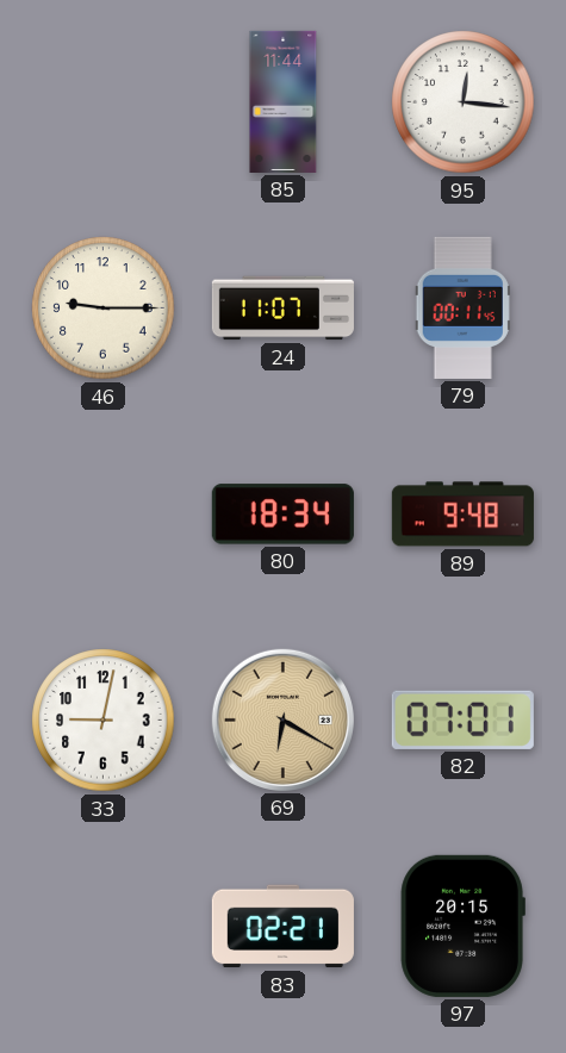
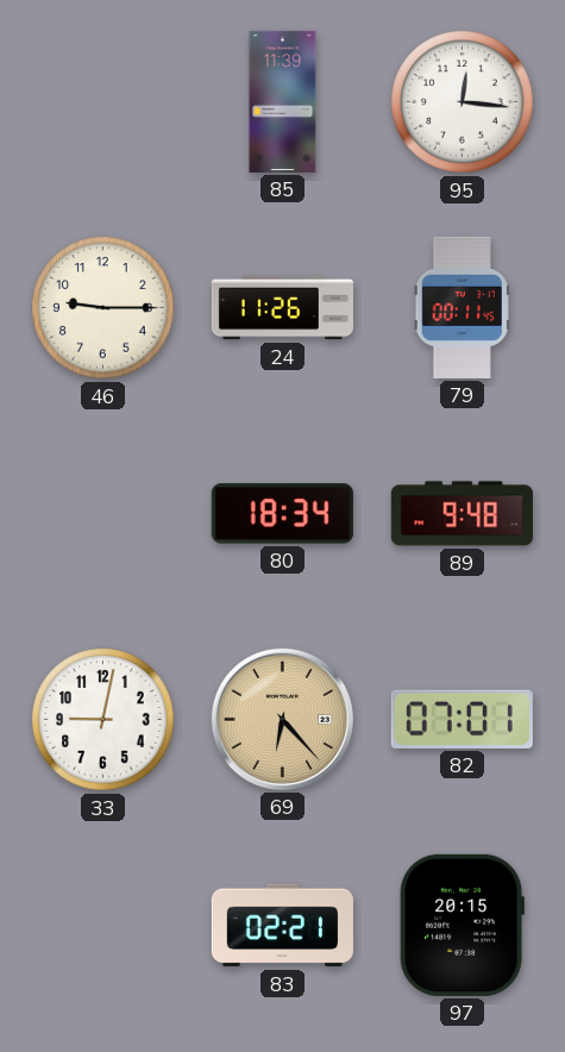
85: 11:44 -> 11:39
24: 11:07 -> 11:26
69: 6:20 -> 6:23
